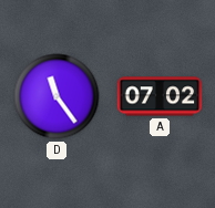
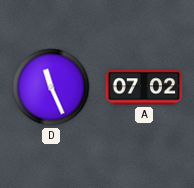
D: 11:24 -> 11:26
